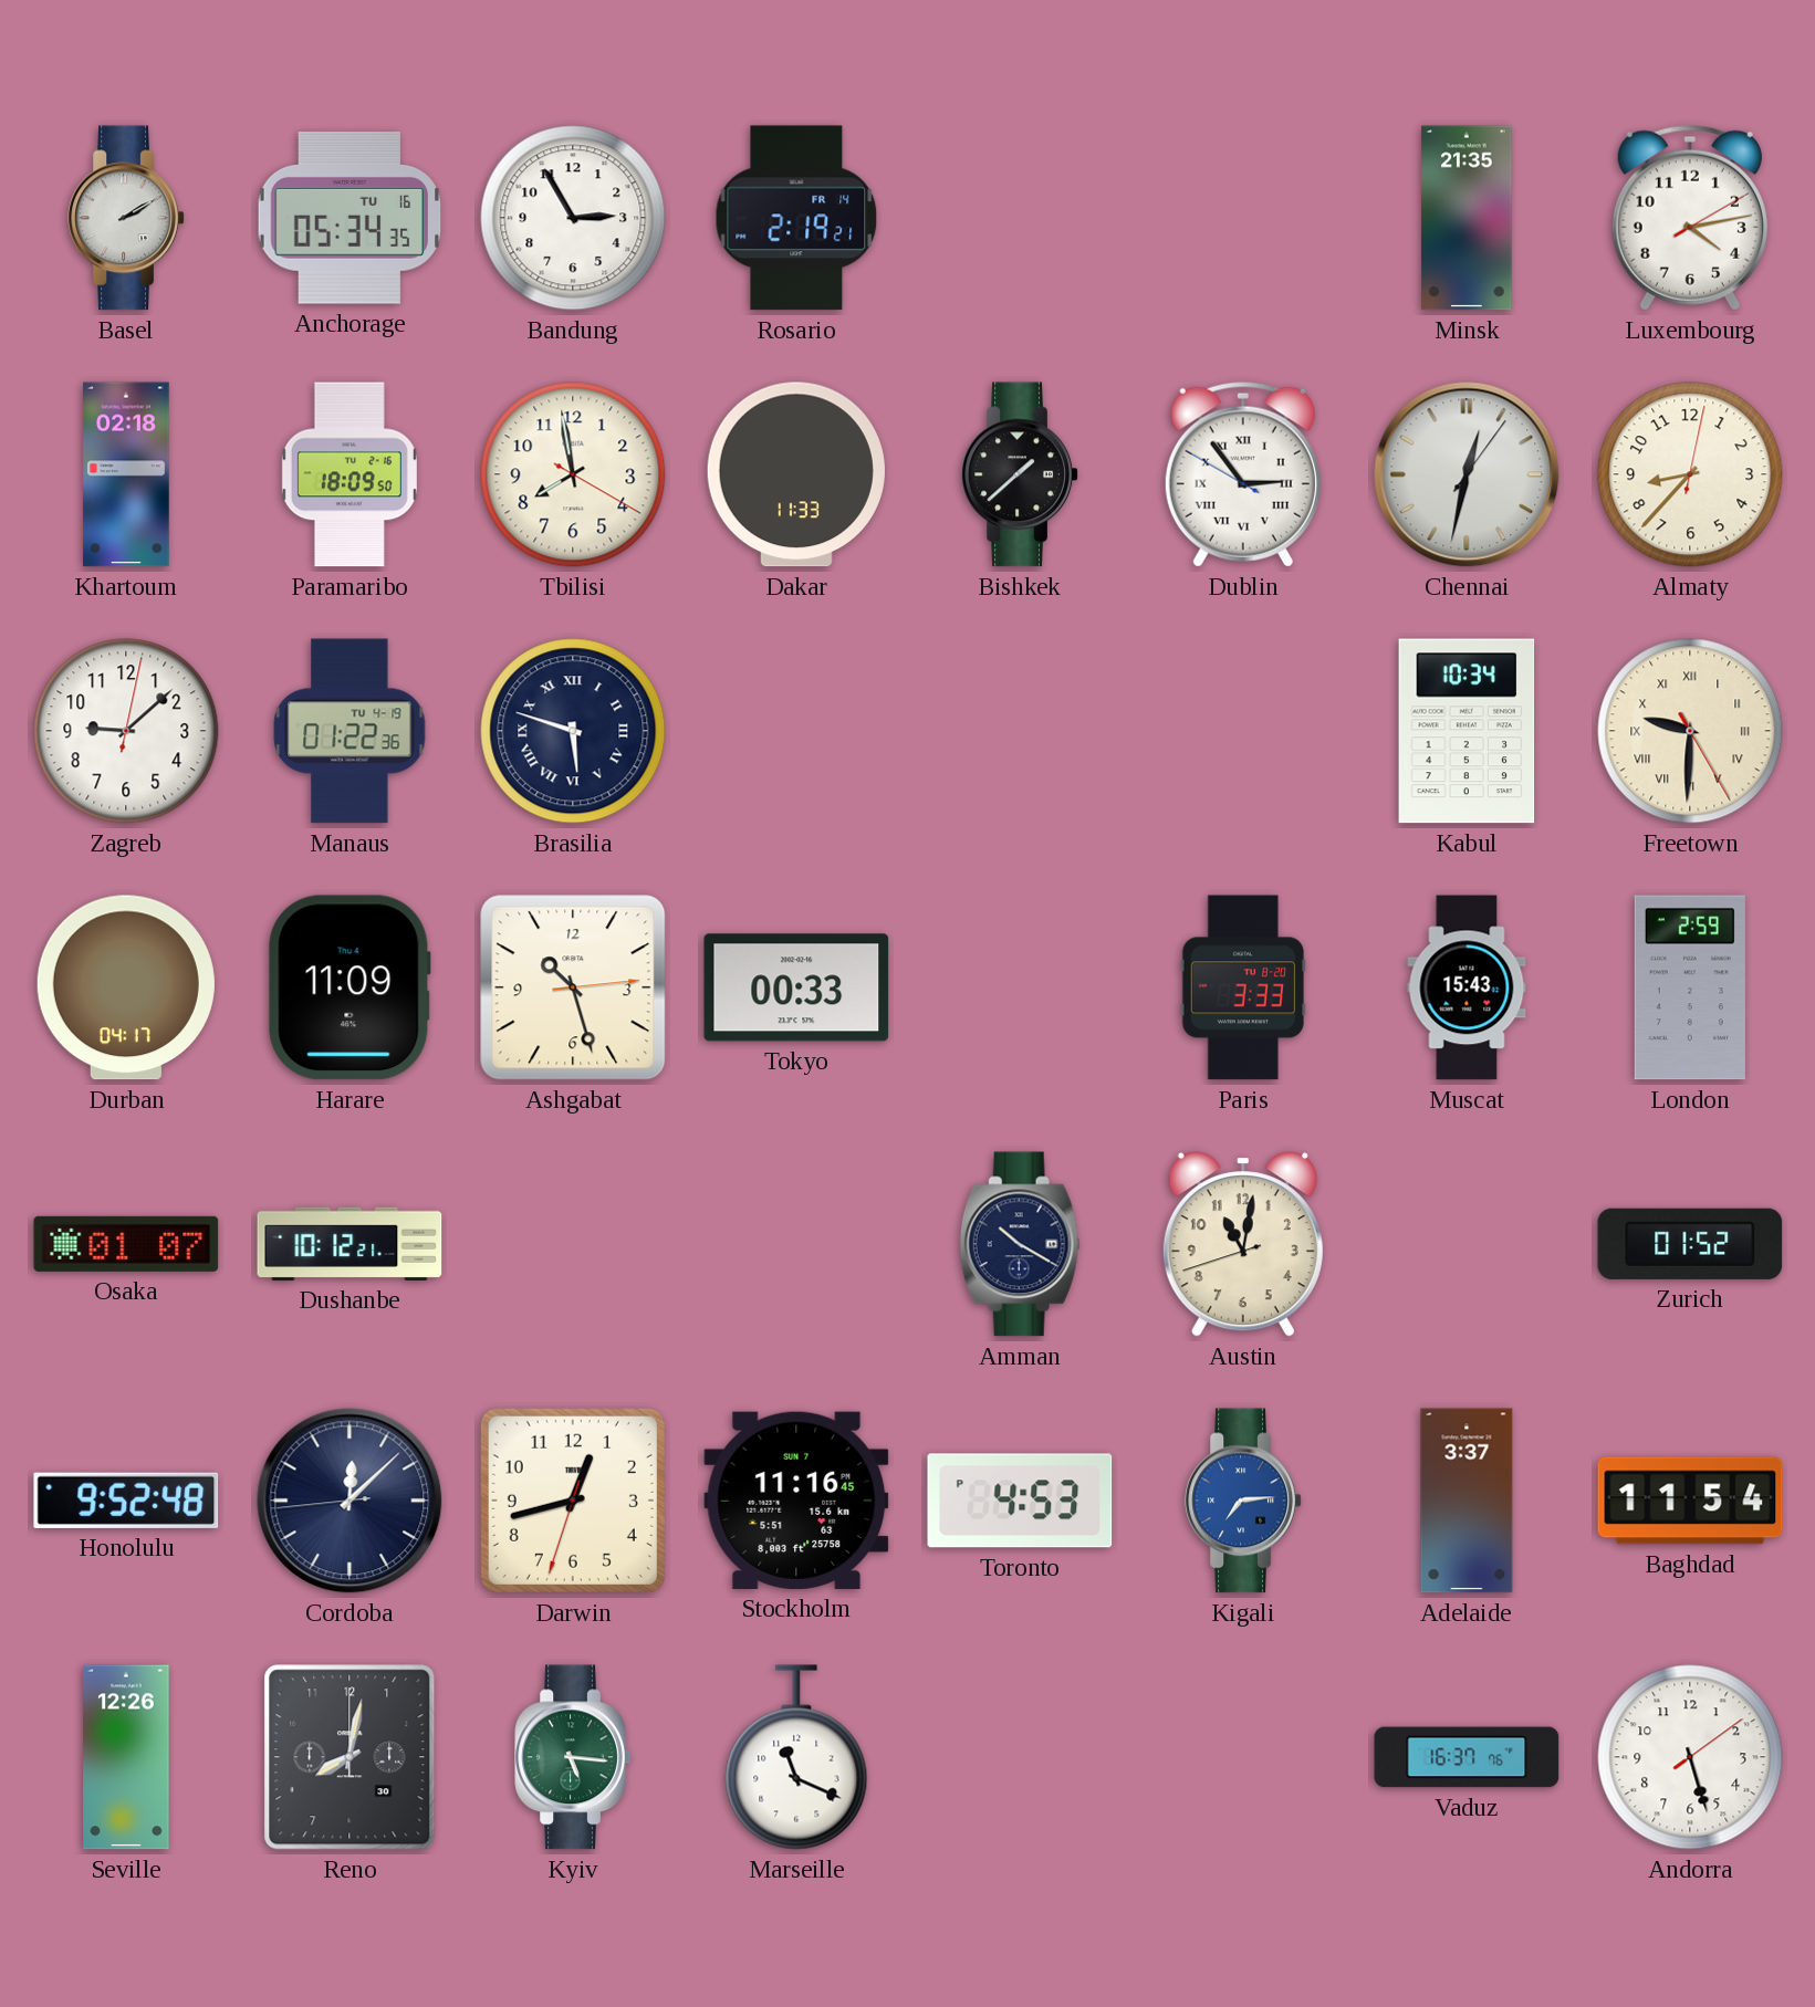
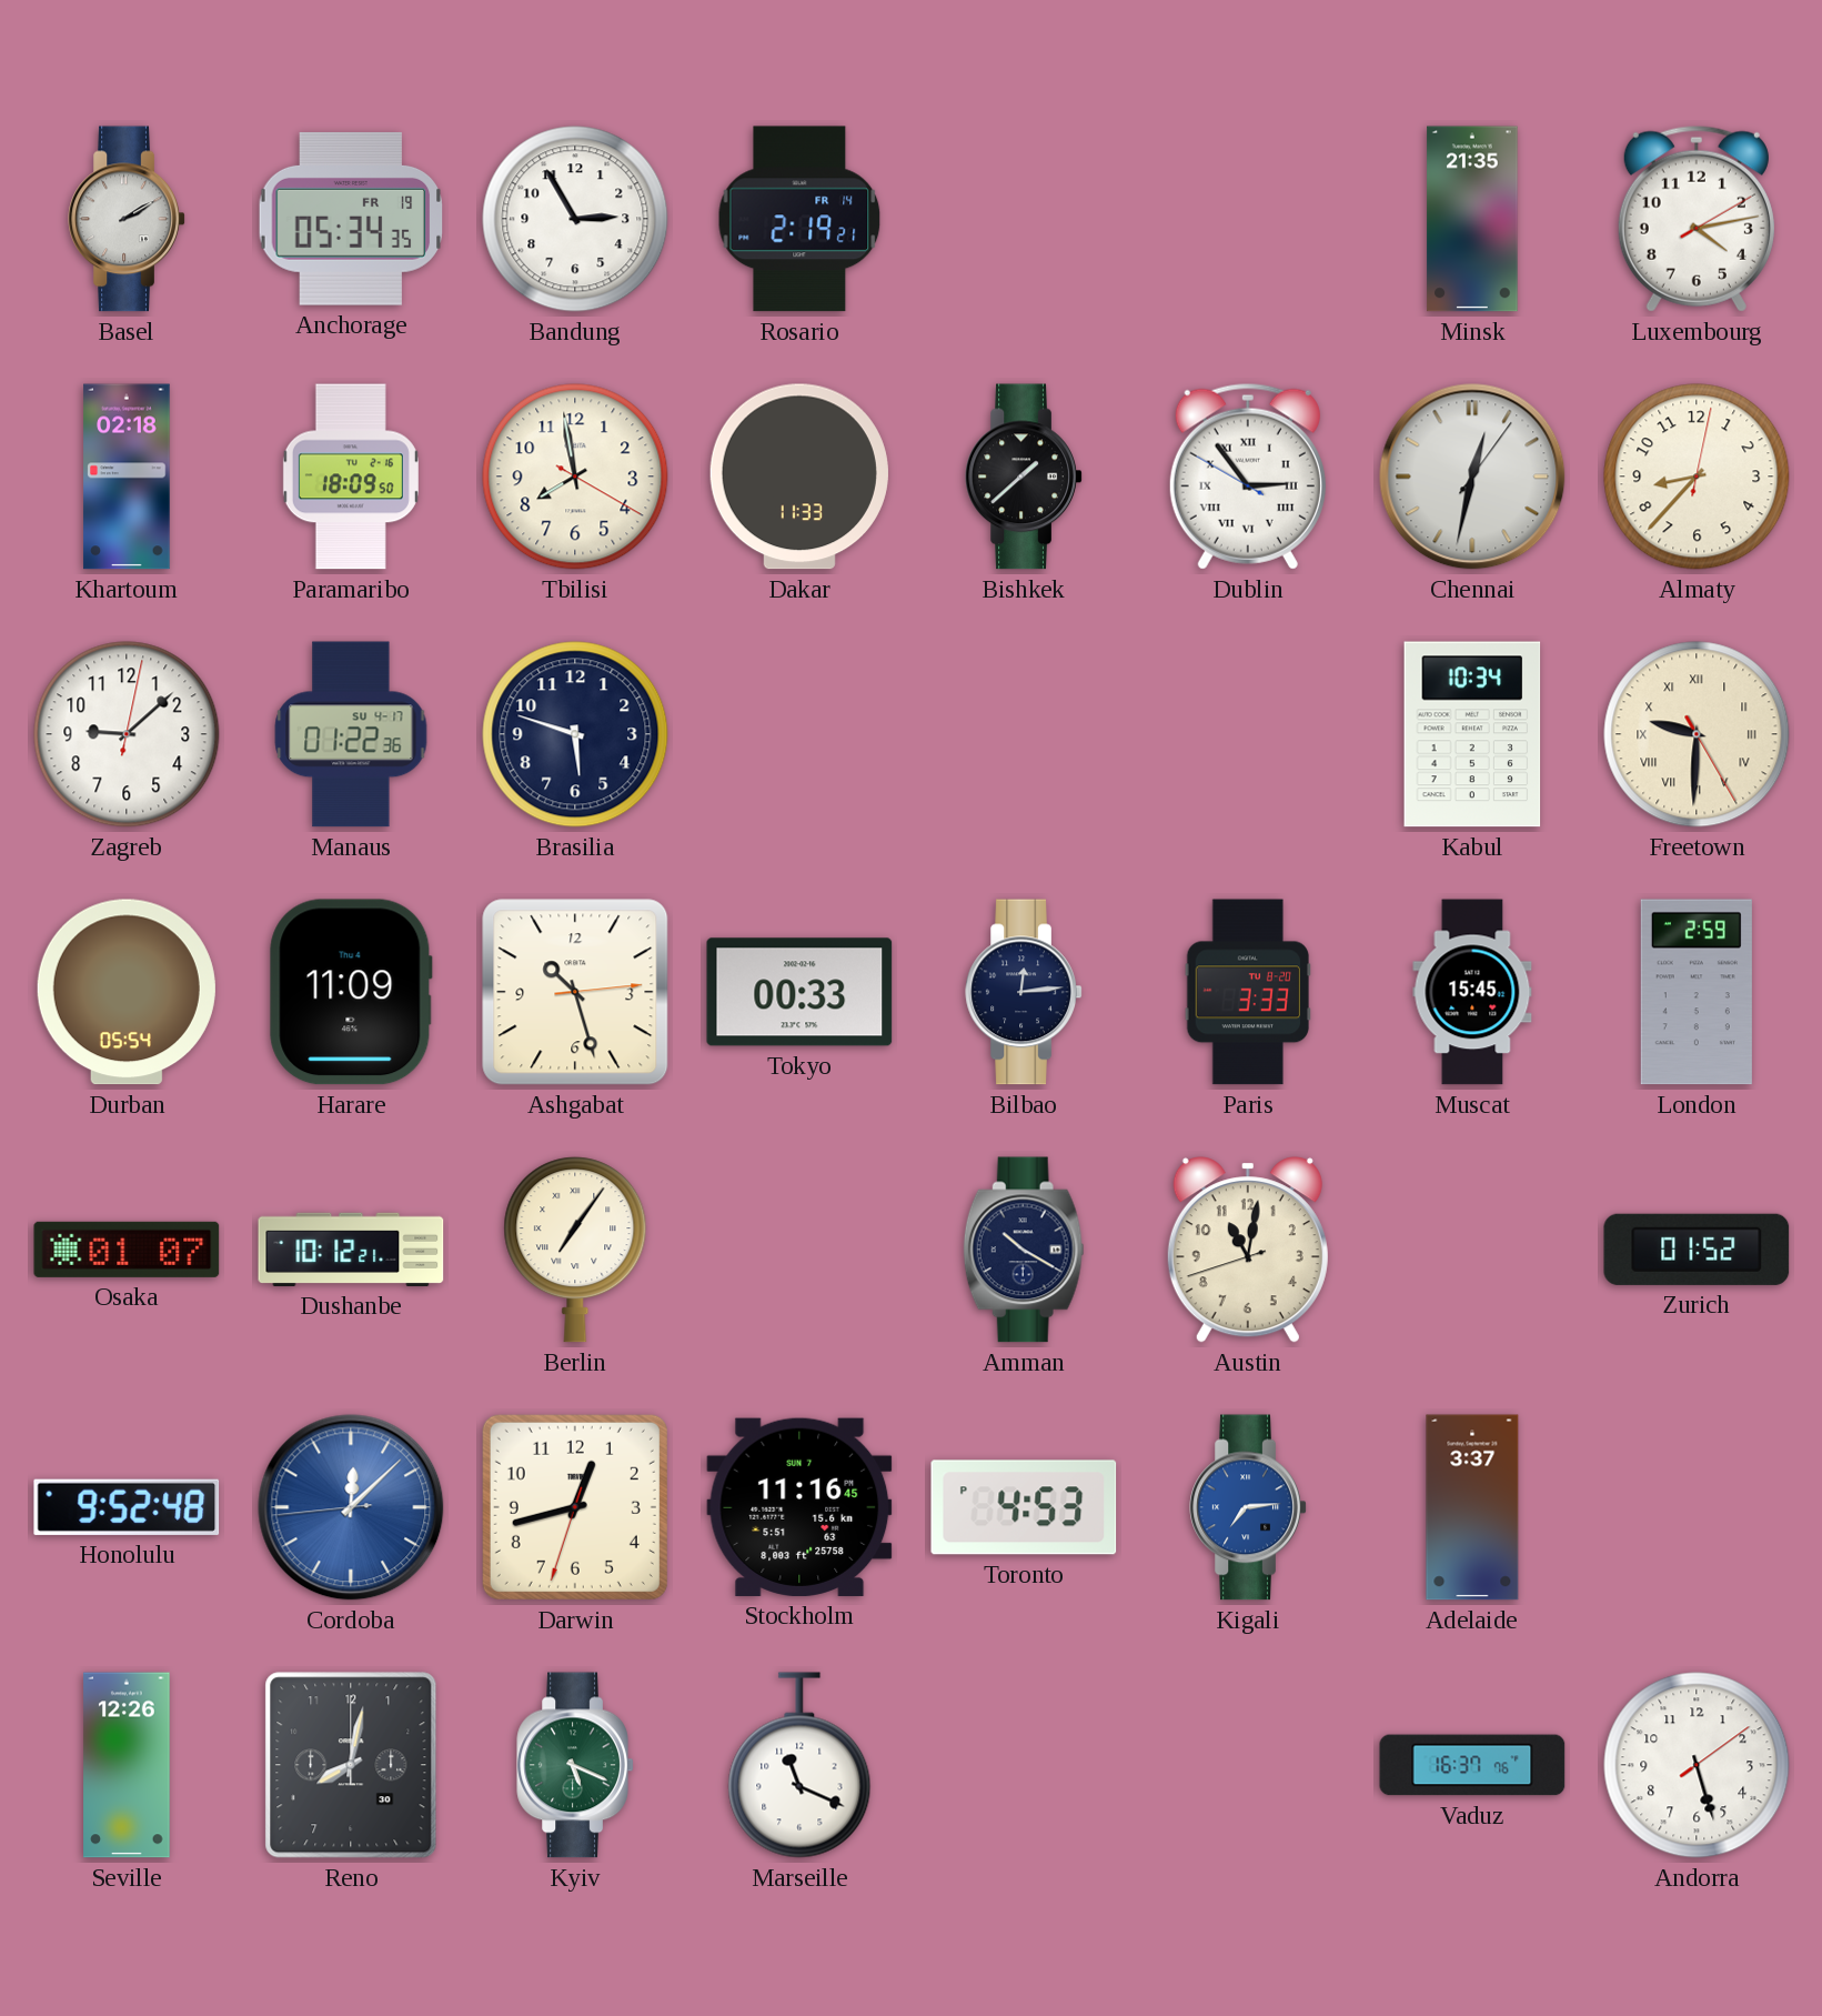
Anchorage date: TU 16 -> FR 19
Manaus date: TU 4-19 -> SU 4-17
Brasilia numerals: Roman -> Arabic
Durban: 04:17 -> 05:54
Bilbao: none -> 12:14
Muscat: 15:43 -> 15:45
Berlin: none -> 7:06
Cordoba dial: navy -> blue
Baghdad: 11:54 -> none
Kyiv: 5:16 -> 5:19
